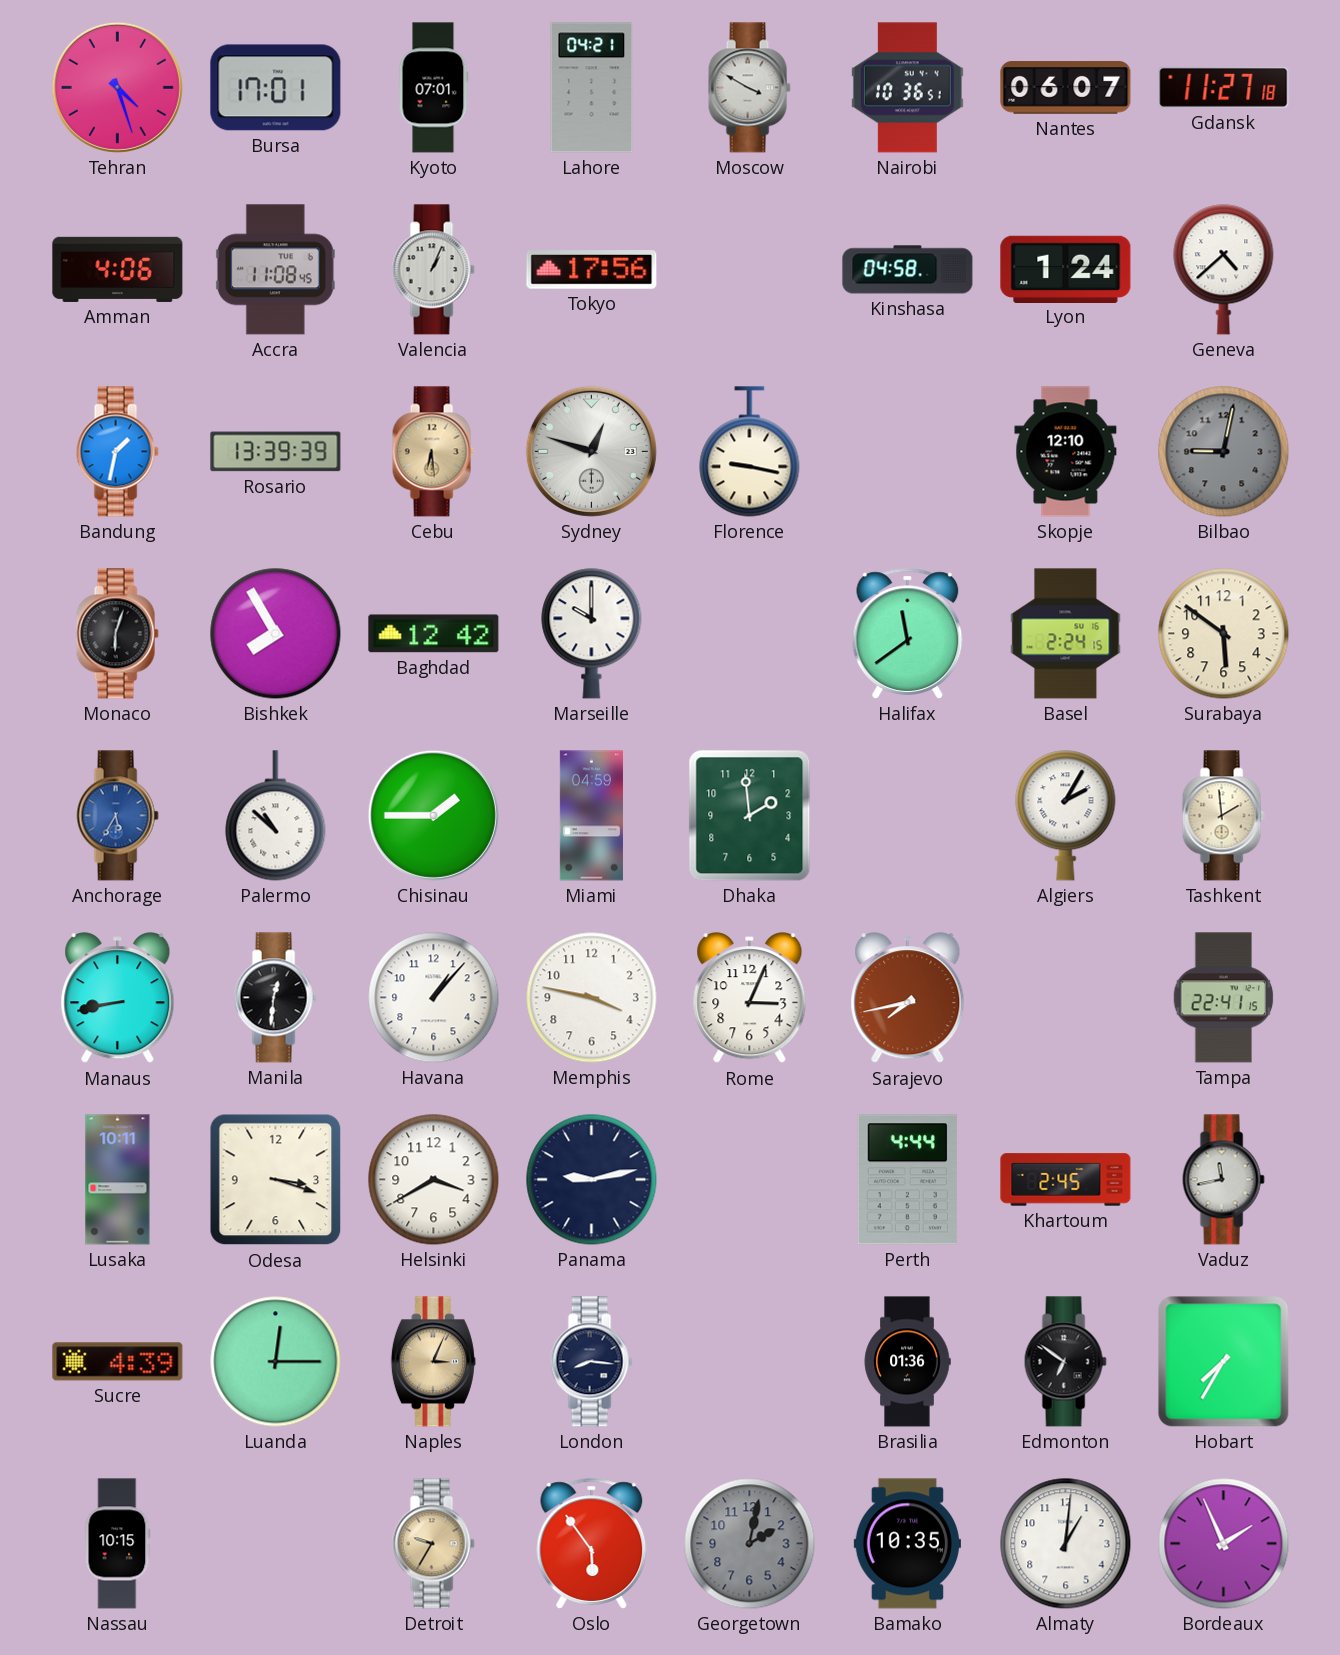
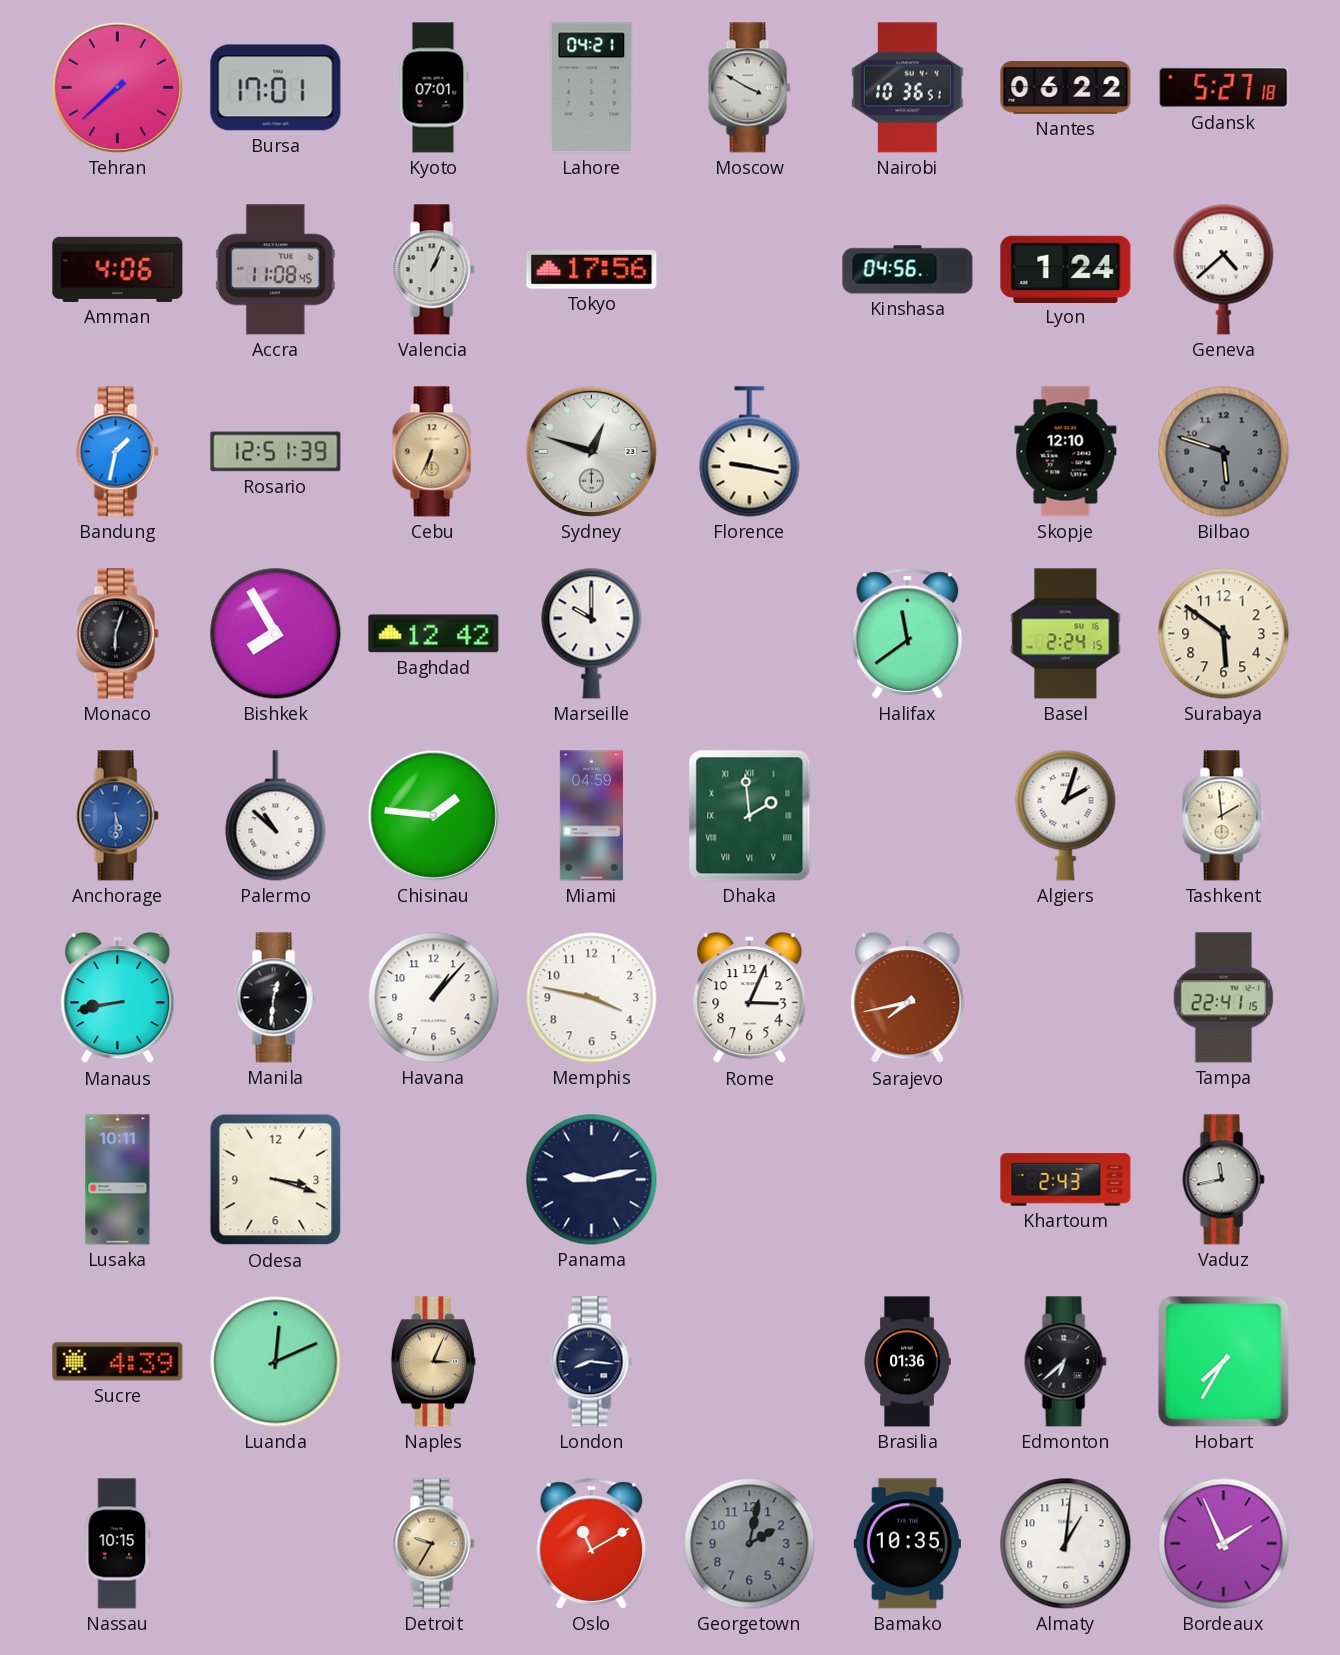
Tehran: 4:27 -> 7:38
Nantes: 06:07 -> 06:22
Gdansk: 11:27 -> 5:27
Kinshasa: 04:58 -> 04:56
Rosario: 13:39 -> 12:51
Cebu: 6:29 -> 6:34
Bilbao: 9:02 -> 5:48
Anchorage: 5:35 -> 5:30
Chisinau: 1:45 -> 1:46
Dhaka numerals: Arabic -> Roman
Algiers: 2:05 -> 2:03
Helsinki: 3:40 -> none
Perth: 4:44 -> none
Khartoum: 2:45 -> 2:43
Luanda: 12:15 -> 12:11
Edmonton: 6:51 -> 6:38
Oslo: 5:54 -> 11:10
